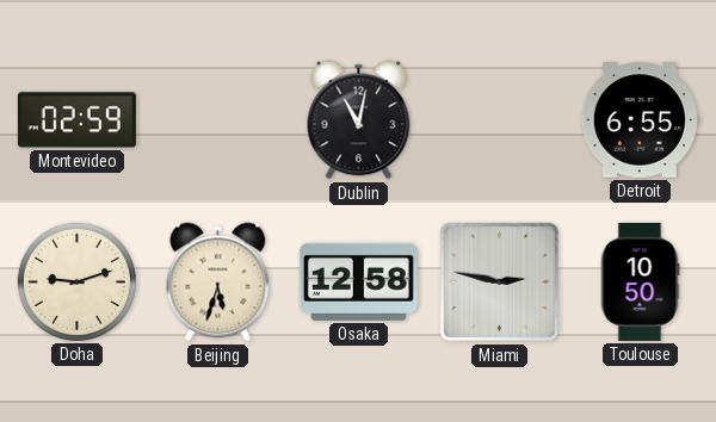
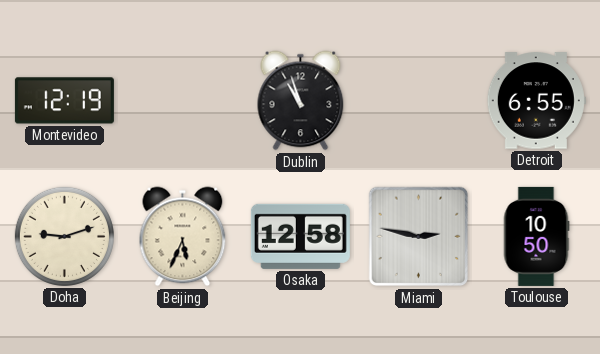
Montevideo: 02:59 -> 12:19
Dublin: 11:02 -> 10:57
Beijing: 5:33 -> 5:34
